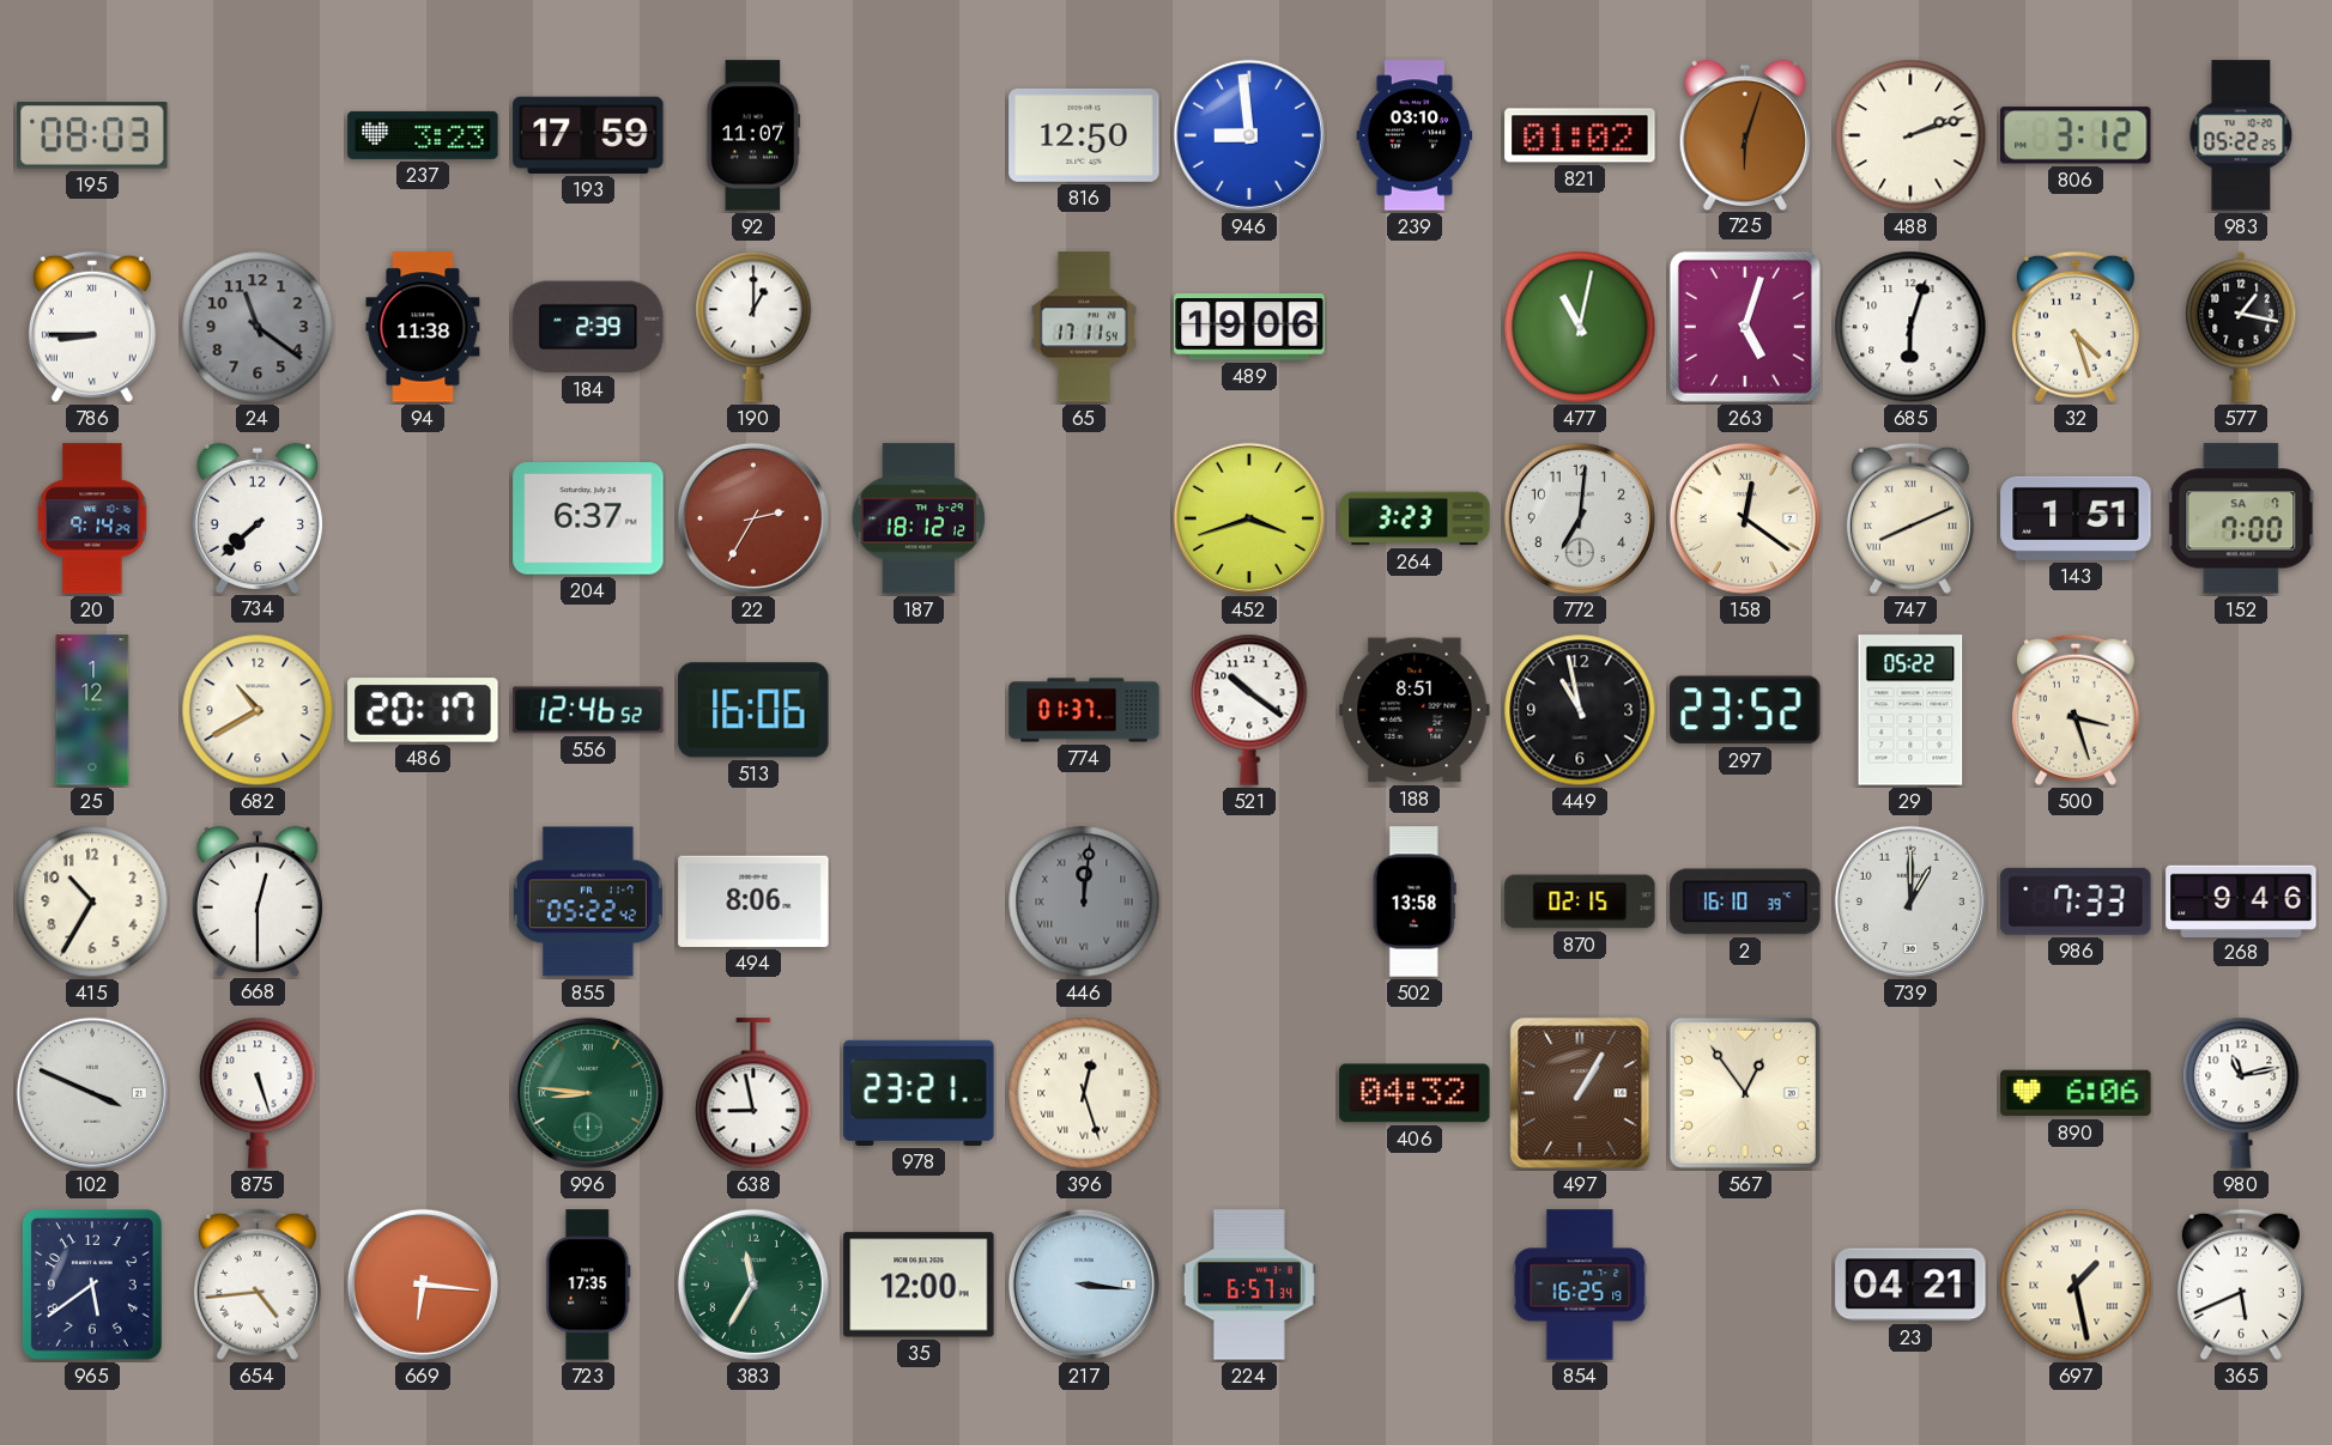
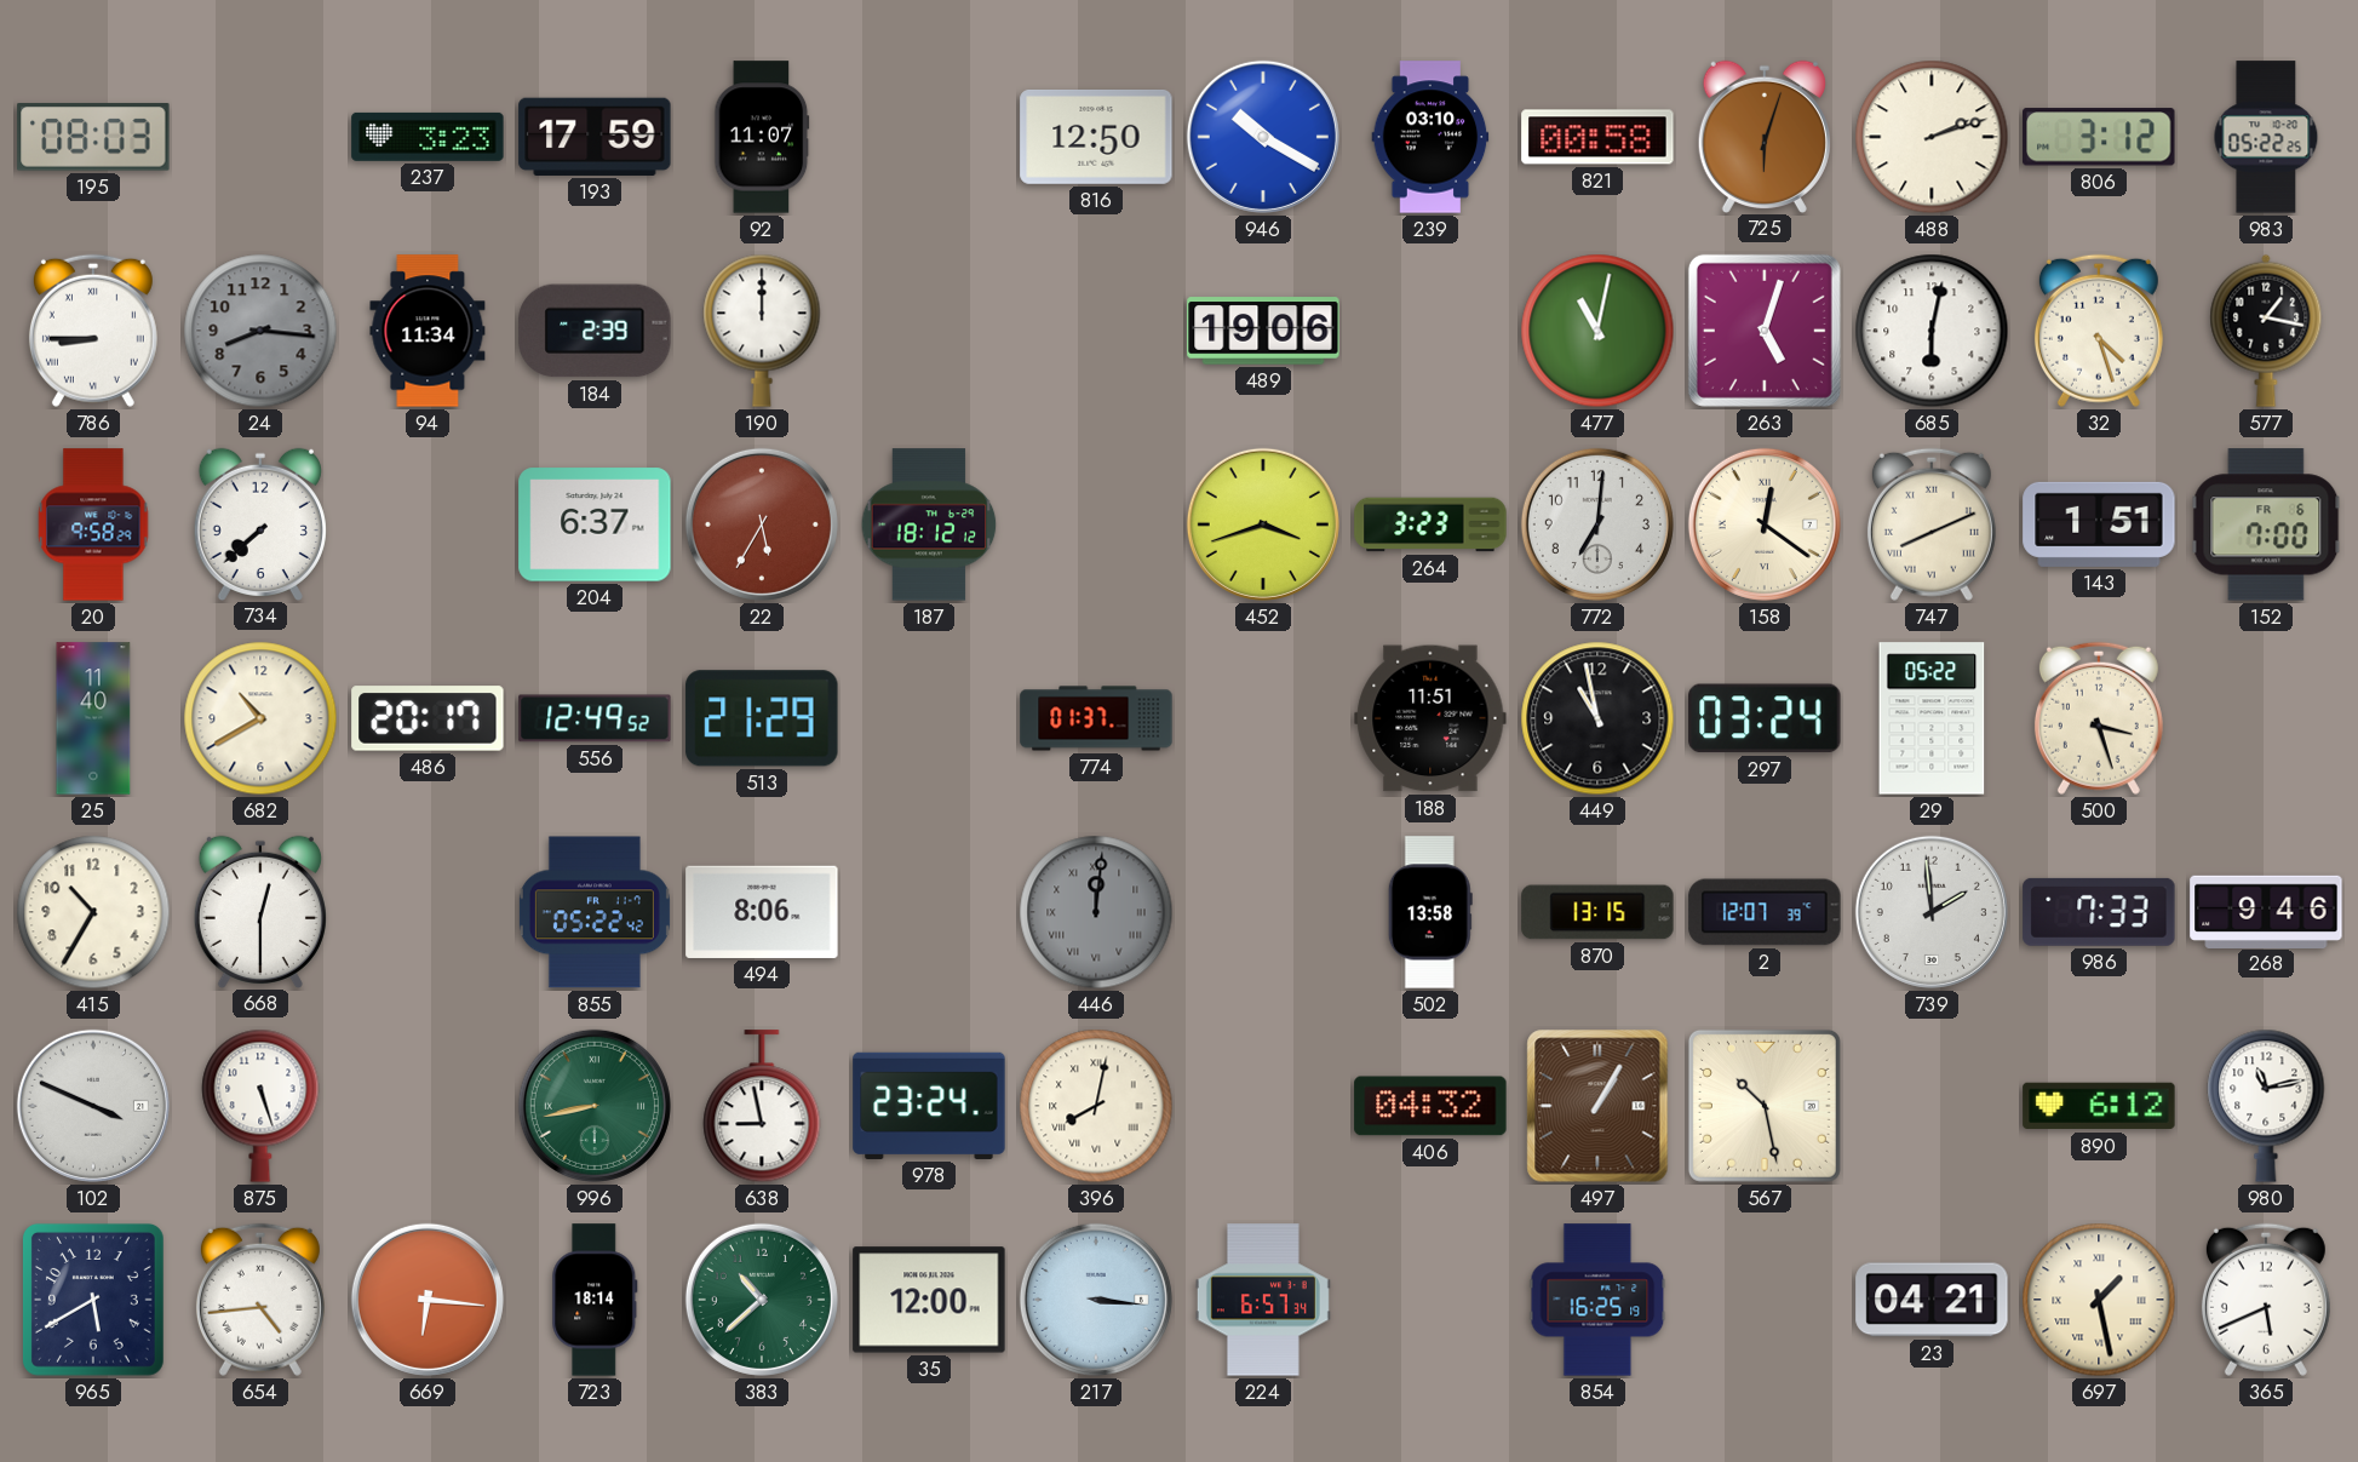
946: 8:59 -> 10:20
821: 01:02 -> 00:58
24: 11:21 -> 8:16
94: 11:38 -> 11:34
190: 1:00 -> 12:00
65: 17:11 -> none
685: 6:03 -> 6:02
20: 9:14 -> 9:58
22: 2:35 -> 5:35
152 date: SA 7 -> FR 6
25: 1:12 -> 11:40
556: 12:46 -> 12:49
513: 16:06 -> 21:29
521: 10:21 -> none
188: 8:51 -> 11:51
297: 23:52 -> 03:24
870: 02:15 -> 13:15
2: 16:10 -> 12:07
739: 1:00 -> 1:59
996: 8:46 -> 8:43
978: 23:21 -> 23:24
396: 12:27 -> 8:02
567: 12:54 -> 10:28
890: 6:06 -> 6:12
965: 5:39 -> 5:40
723: 17:35 -> 18:14
383: 11:35 -> 10:38
